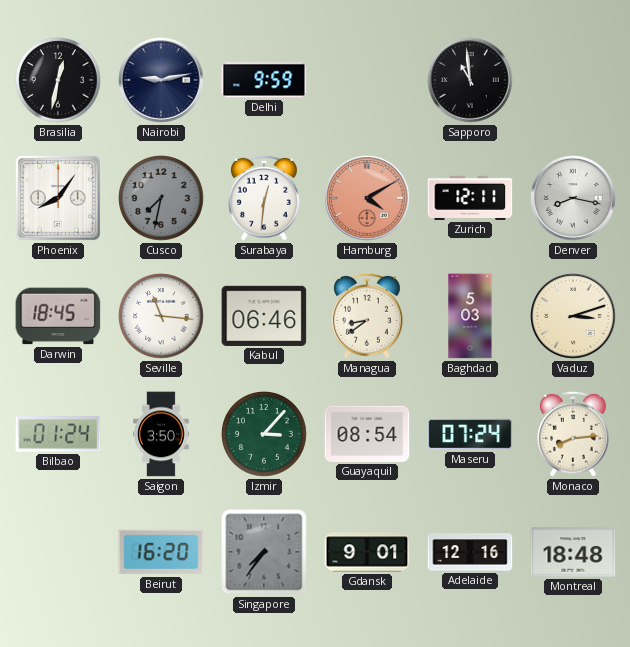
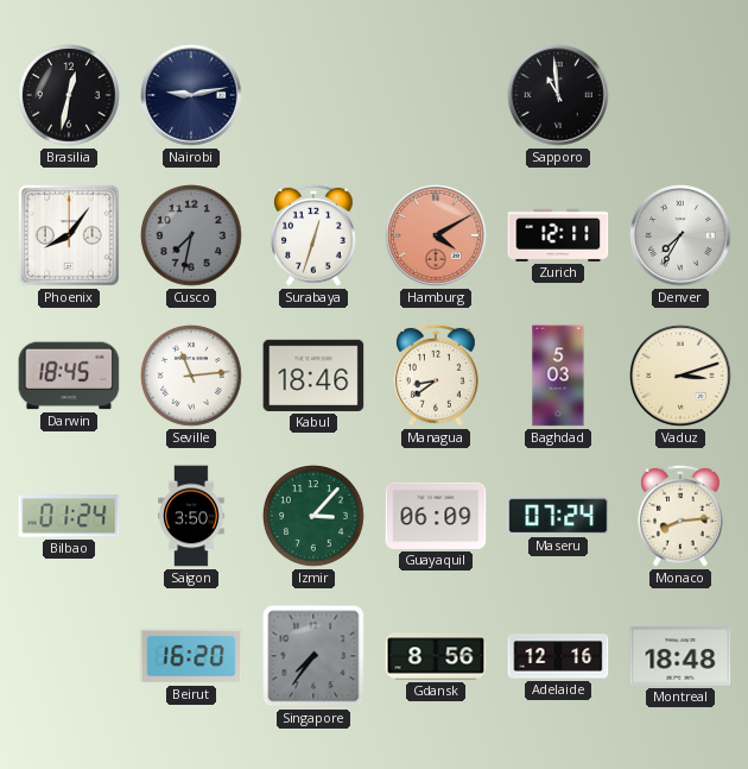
Delhi: 9:59 -> none
Surabaya: 12:31 -> 12:33
Denver: 8:17 -> 7:35
Seville: 11:16 -> 11:14
Kabul: 06:46 -> 18:46
Guayaquil: 08:54 -> 06:09
Gdansk: 9:01 -> 8:56
